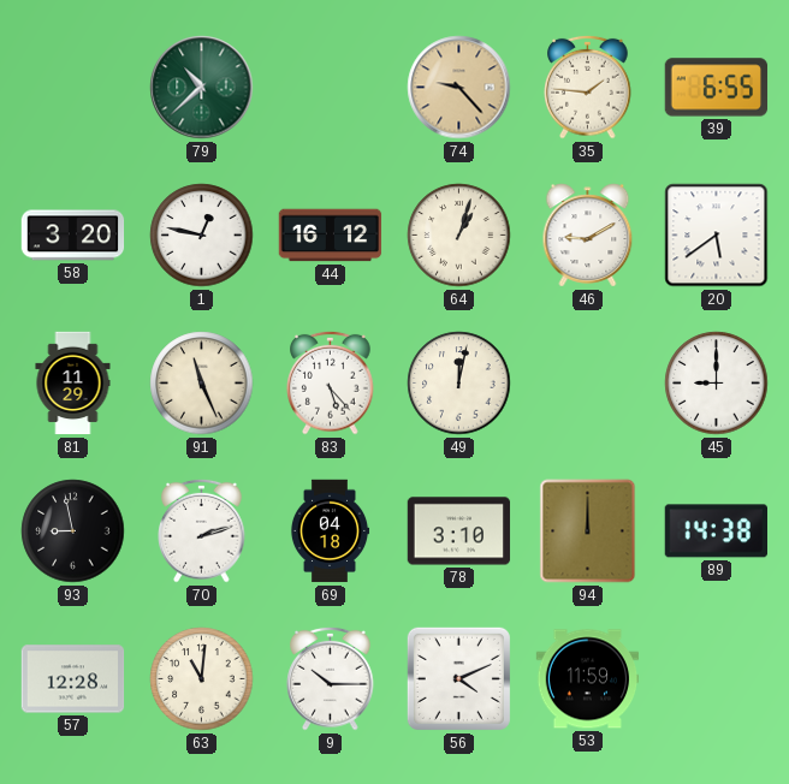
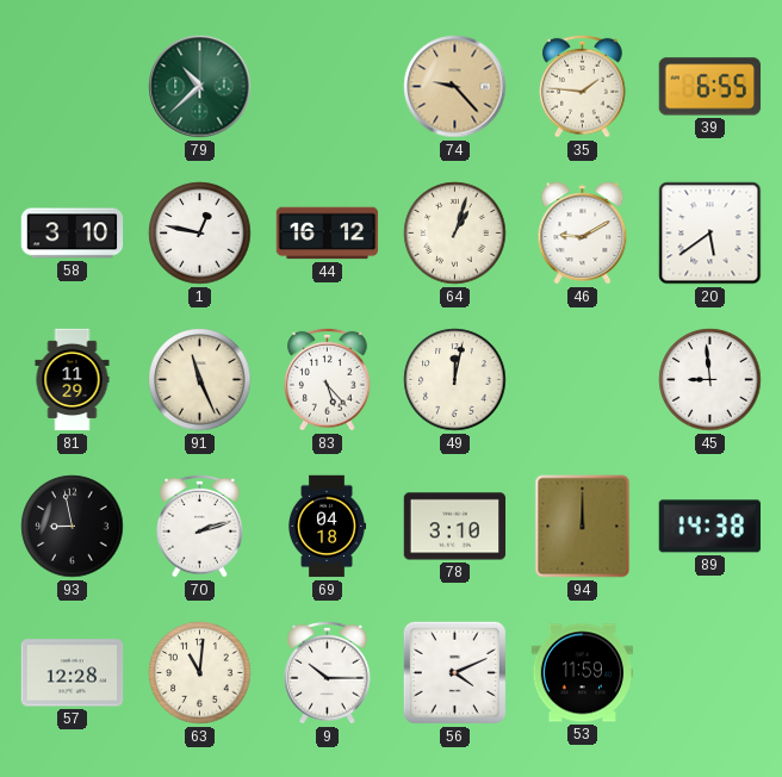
58: 3:20 -> 3:10
45: 9:00 -> 8:59
